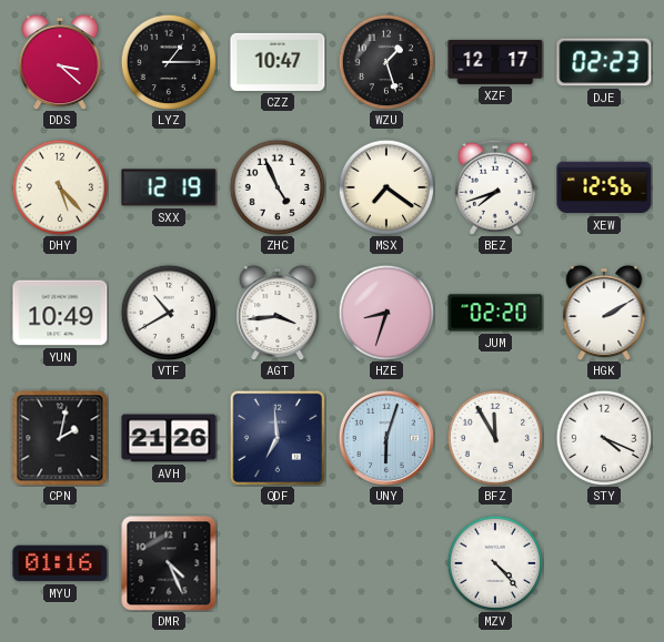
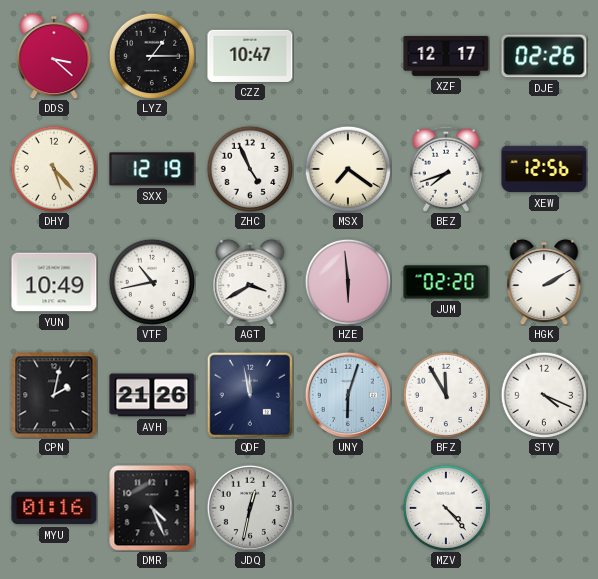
WZU: 1:27 -> none
DJE: 02:23 -> 02:26
VTF: 10:40 -> 10:43
AGT: 3:44 -> 3:40
HZE: 8:33 -> 5:59
QDF: 6:59 -> 11:58
JDQ: none -> 12:32
